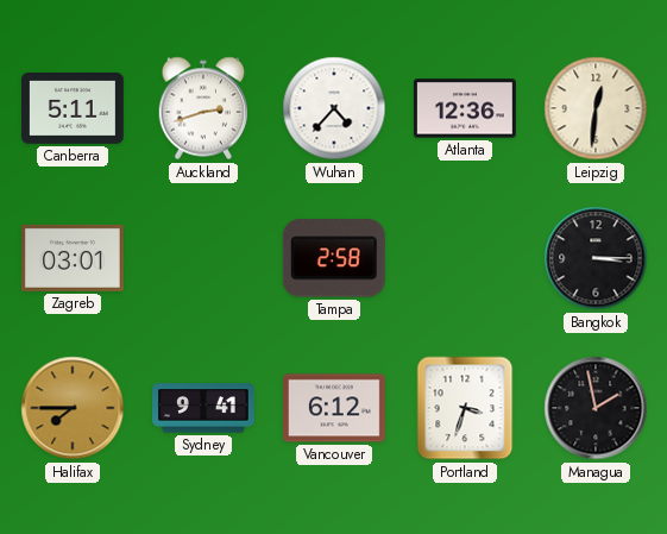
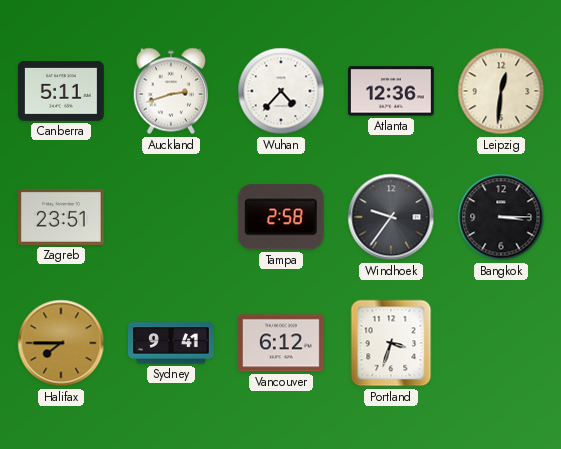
Zagreb: 03:01 -> 23:51
Windhoek: none -> 9:36
Managua: 1:58 -> none
